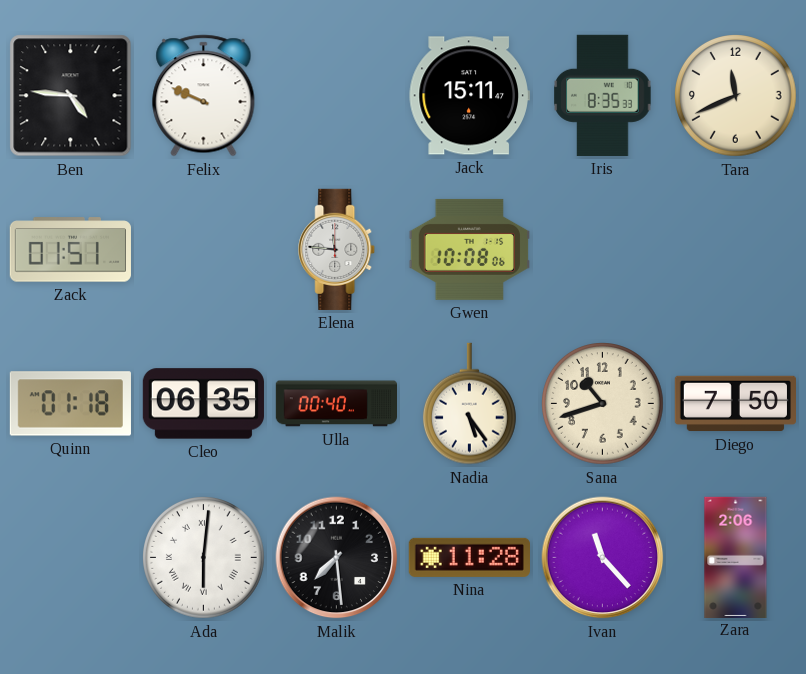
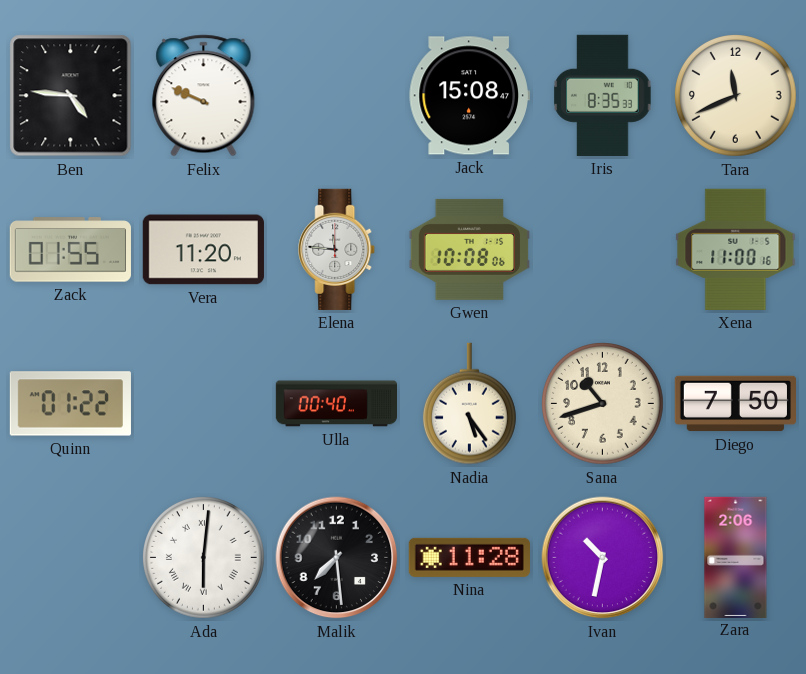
Jack: 15:11 -> 15:08
Zack: 01:51 -> 01:55
Vera: none -> 11:20
Xena: none -> 11:00
Quinn: 01:18 -> 01:22
Cleo: 06:35 -> none
Ivan: 11:23 -> 10:32
